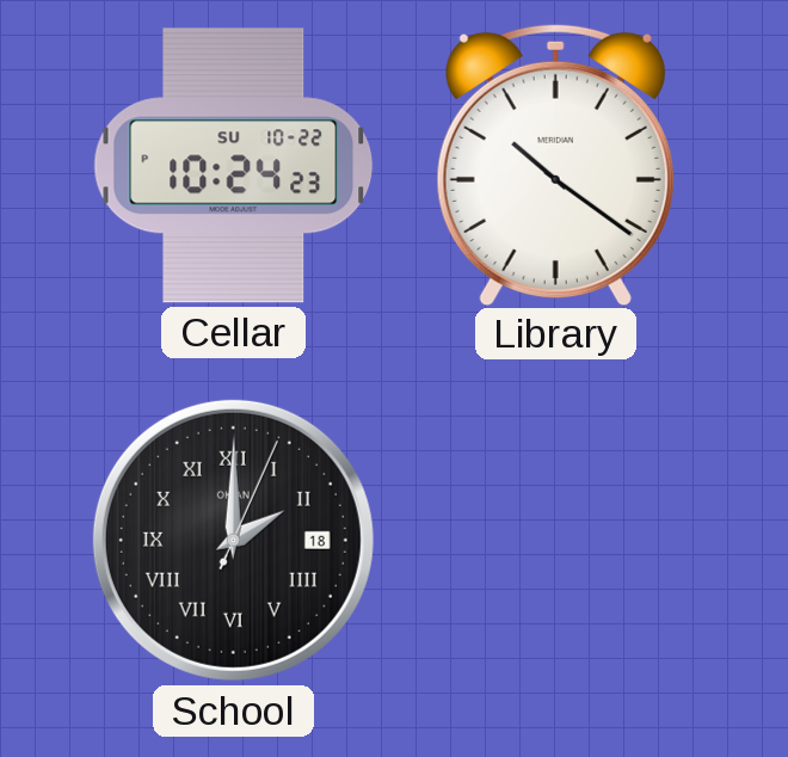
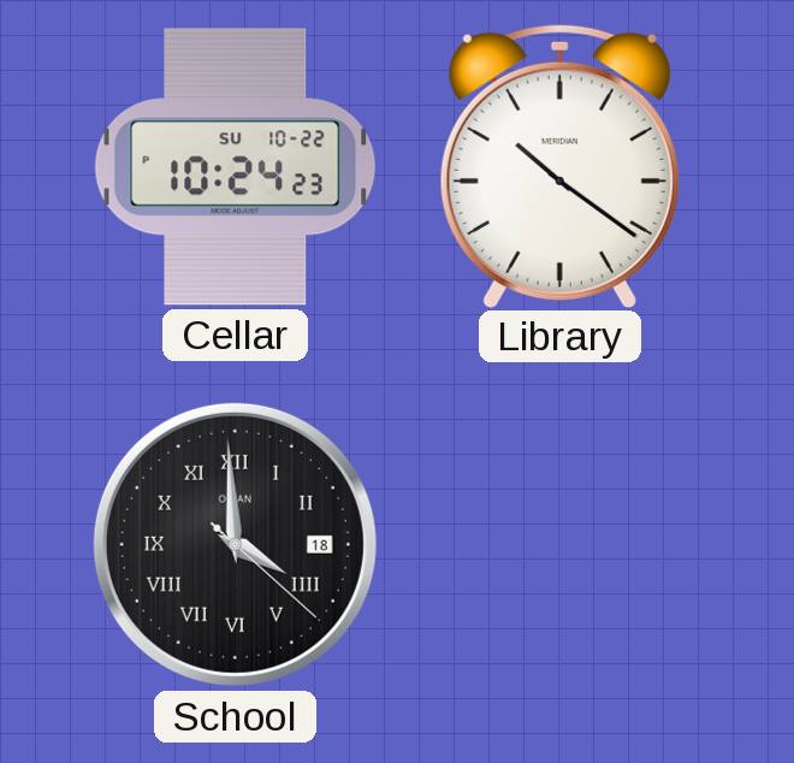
School: 2:00 -> 3:59
